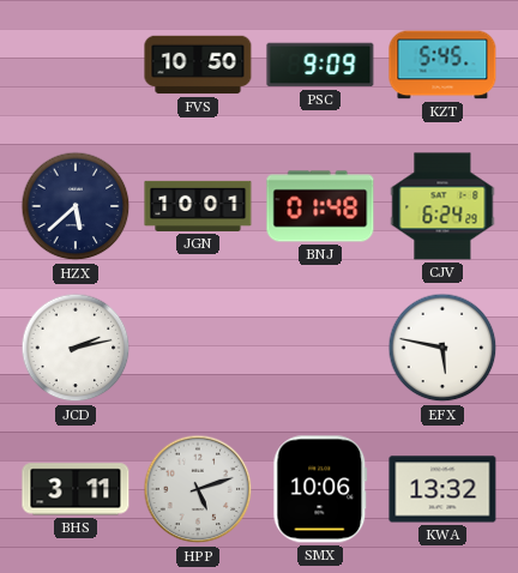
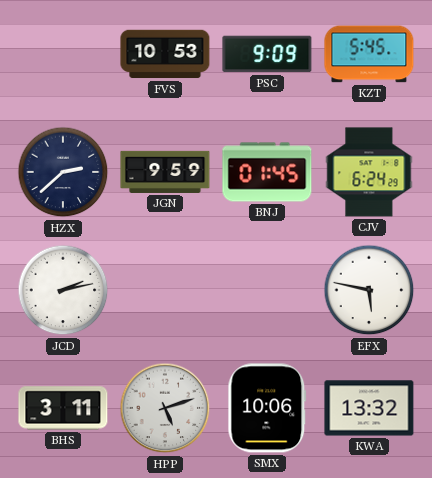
FVS: 10:50 -> 10:53
HZX: 5:38 -> 2:38
JGN: 10:01 -> 9:59
BNJ: 01:48 -> 01:45
